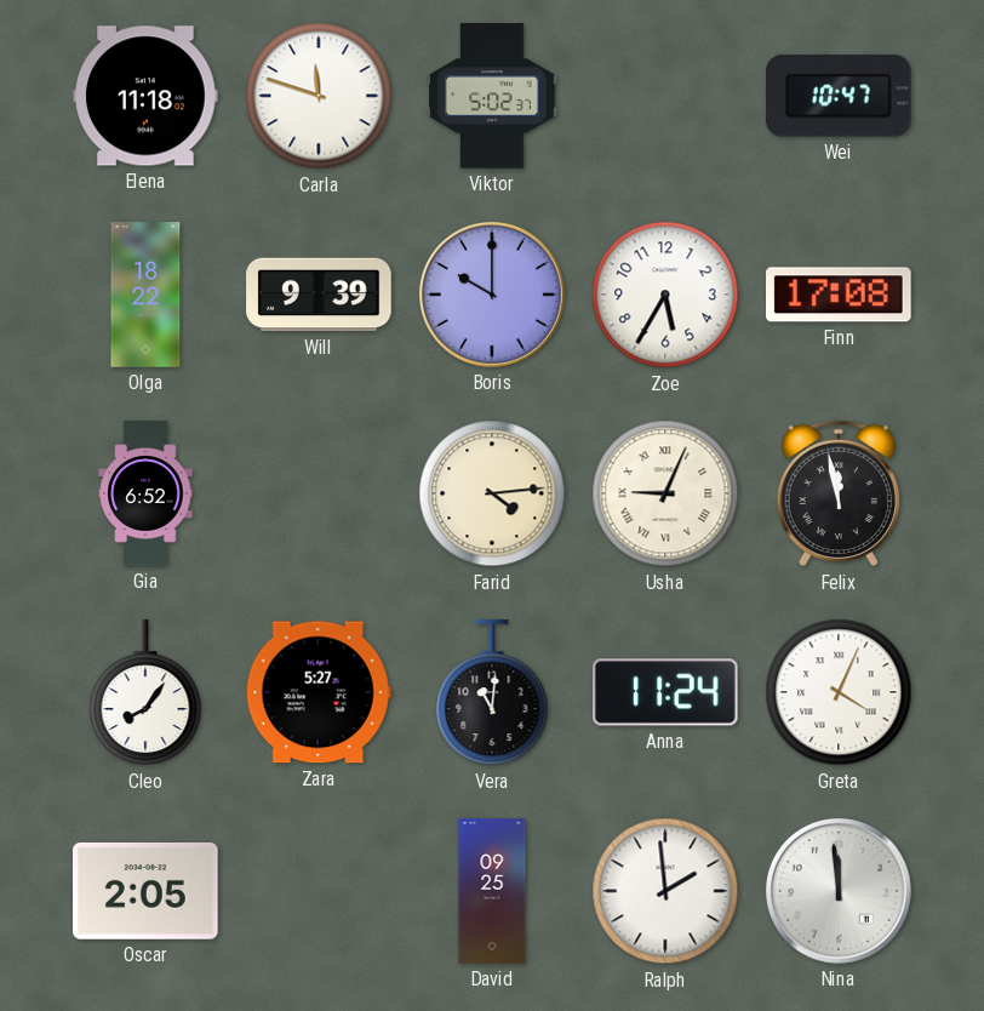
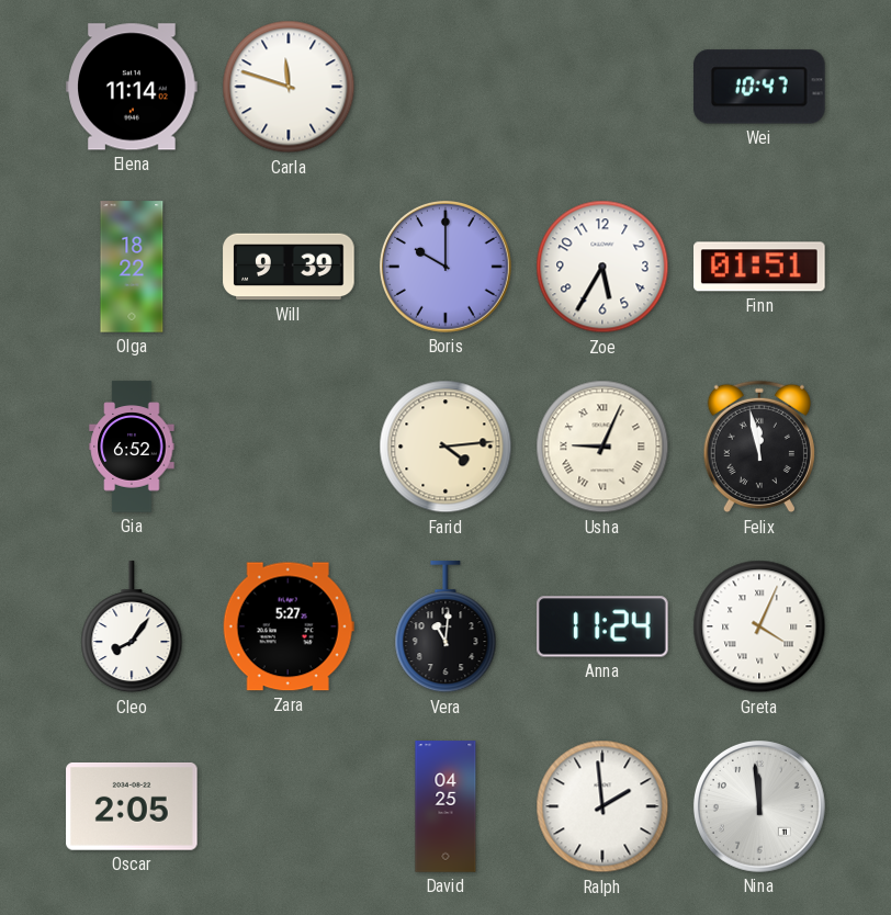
Elena: 11:18 -> 11:14
Viktor: 5:02 -> none
Finn: 17:08 -> 01:51
David: 09:25 -> 04:25
